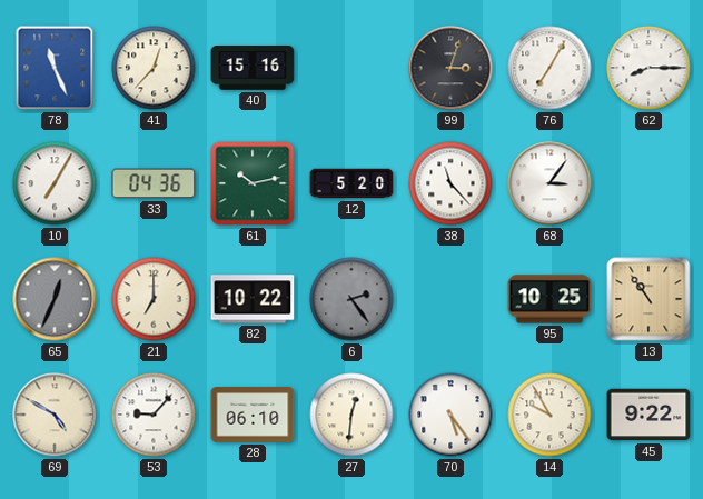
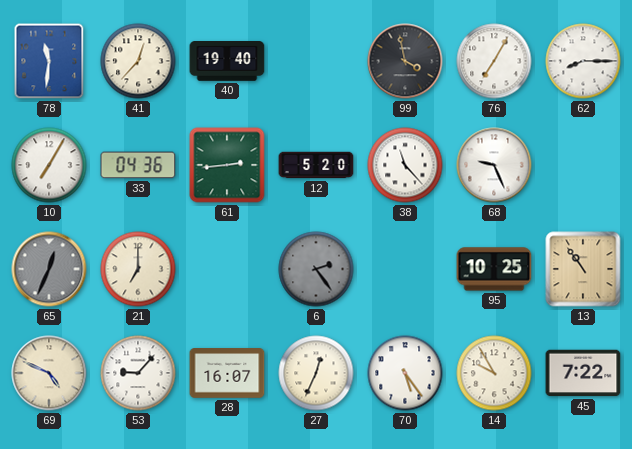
78: 11:26 -> 11:31
40: 15:16 -> 19:40
99: 3:03 -> 3:58
61: 10:13 -> 2:44
68: 3:06 -> 9:26
82: 10:22 -> none
69: 4:50 -> 4:49
28: 06:10 -> 16:07
27: 12:31 -> 12:34
45: 9:22 -> 7:22
